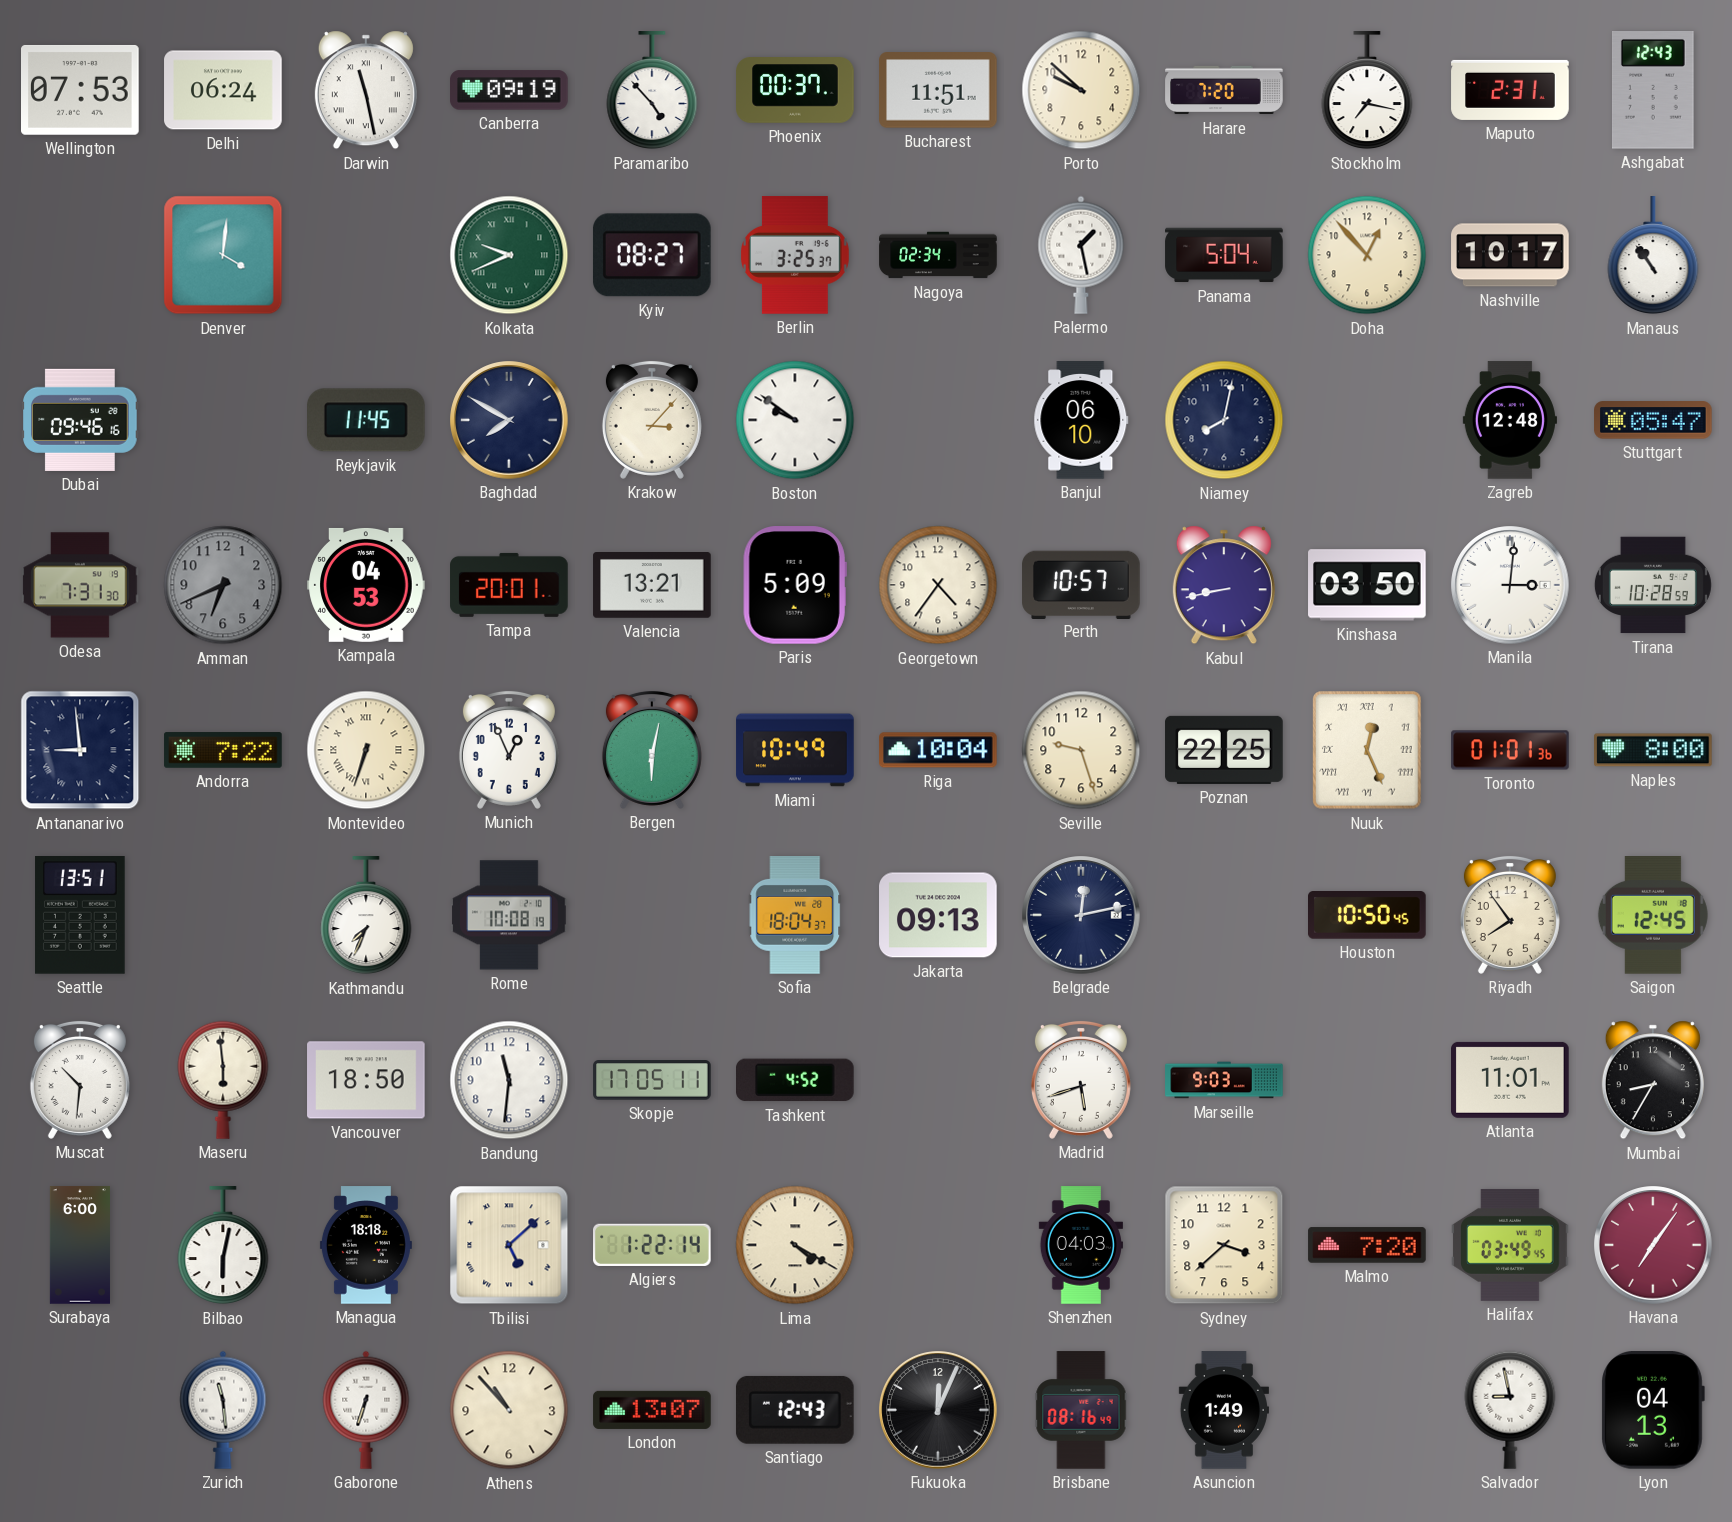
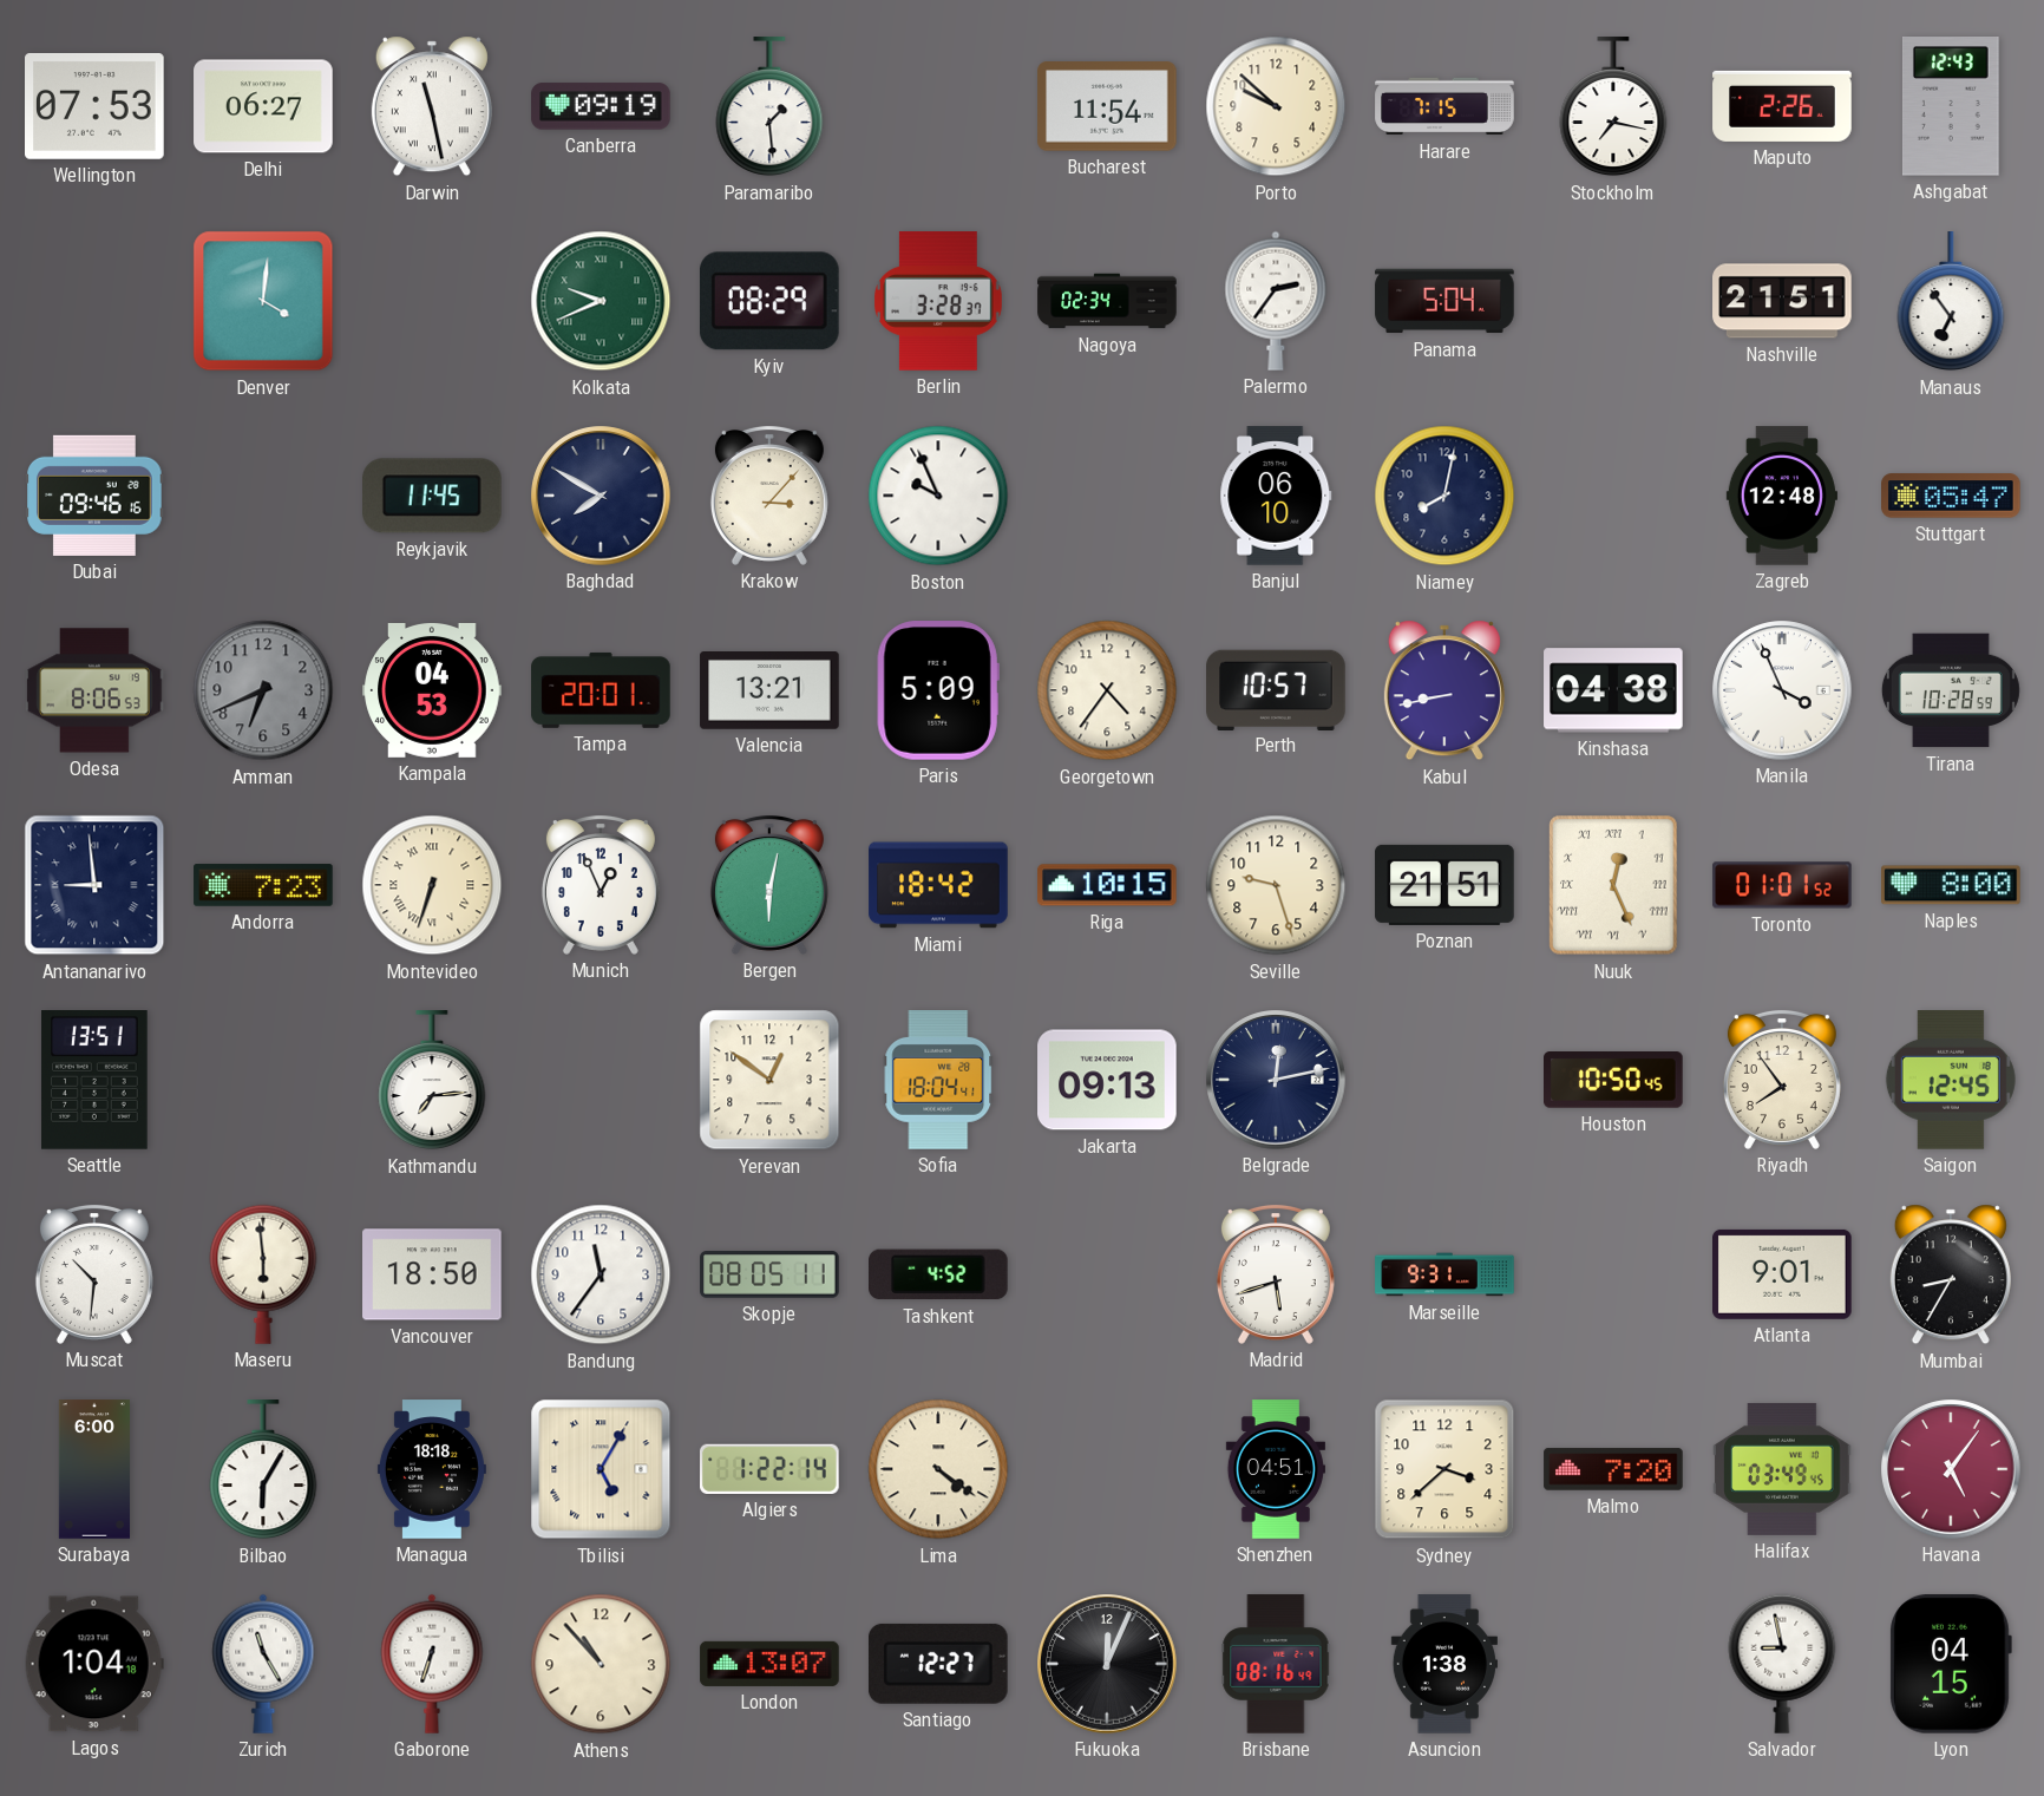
Delhi: 06:24 -> 06:27
Paramaribo: 4:53 -> 1:29
Phoenix: 00:37 -> none
Bucharest: 11:51 -> 11:54
Harare: 7:20 -> 7:15
Maputo: 2:31 -> 2:26
Kyiv: 08:27 -> 08:29
Berlin: 3:25 -> 3:28
Palermo: 1:28 -> 2:36
Doha: 12:53 -> none
Nashville: 10:17 -> 21:51
Manaus: 10:54 -> 6:54
Boston: 9:51 -> 9:56
Odesa: 7:31 -> 8:06
Kinshasa: 03:50 -> 04:38
Manila: 3:01 -> 3:56
Andorra: 7:22 -> 7:23
Miami: 10:49 -> 18:42
Riga: 10:04 -> 10:15
Poznan: 22:25 -> 21:51
Toronto: 01:01:36 -> 01:01:52
Kathmandu: 7:34 -> 7:14
Rome: 10:08 -> none
Yerevan: none -> 12:51
Sofia: 18:04:37 -> 18:04:41
Bandung: 11:31 -> 11:36
Skopje: 17:05 -> 08:05
Marseille: 9:03 -> 9:31
Atlanta: 11:01 -> 9:01
Bilbao: 6:02 -> 6:05
Tbilisi: 5:08 -> 5:05
Lima: 4:20 -> 4:21
Shenzhen: 04:03 -> 04:51
Havana: 7:06 -> 5:06
Lagos: none -> 1:04
Zurich: 11:29 -> 11:25
Santiago: 12:43 -> 12:27
Asuncion: 1:49 -> 1:38
Lyon: 04:13 -> 04:15
